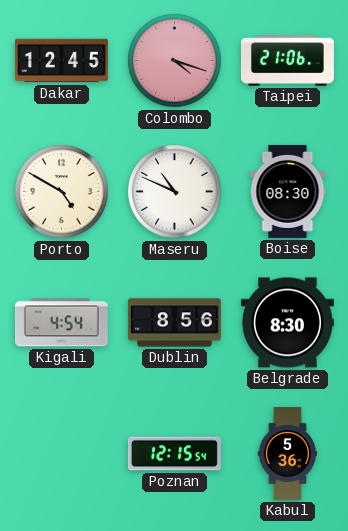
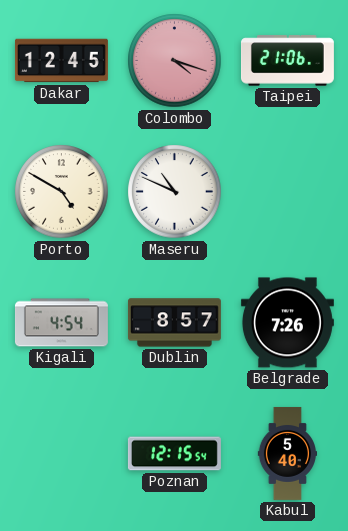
Boise: 08:30 -> none
Dublin: 8:56 -> 8:57
Belgrade: 8:30 -> 7:26
Kabul: 5:36 -> 5:40
